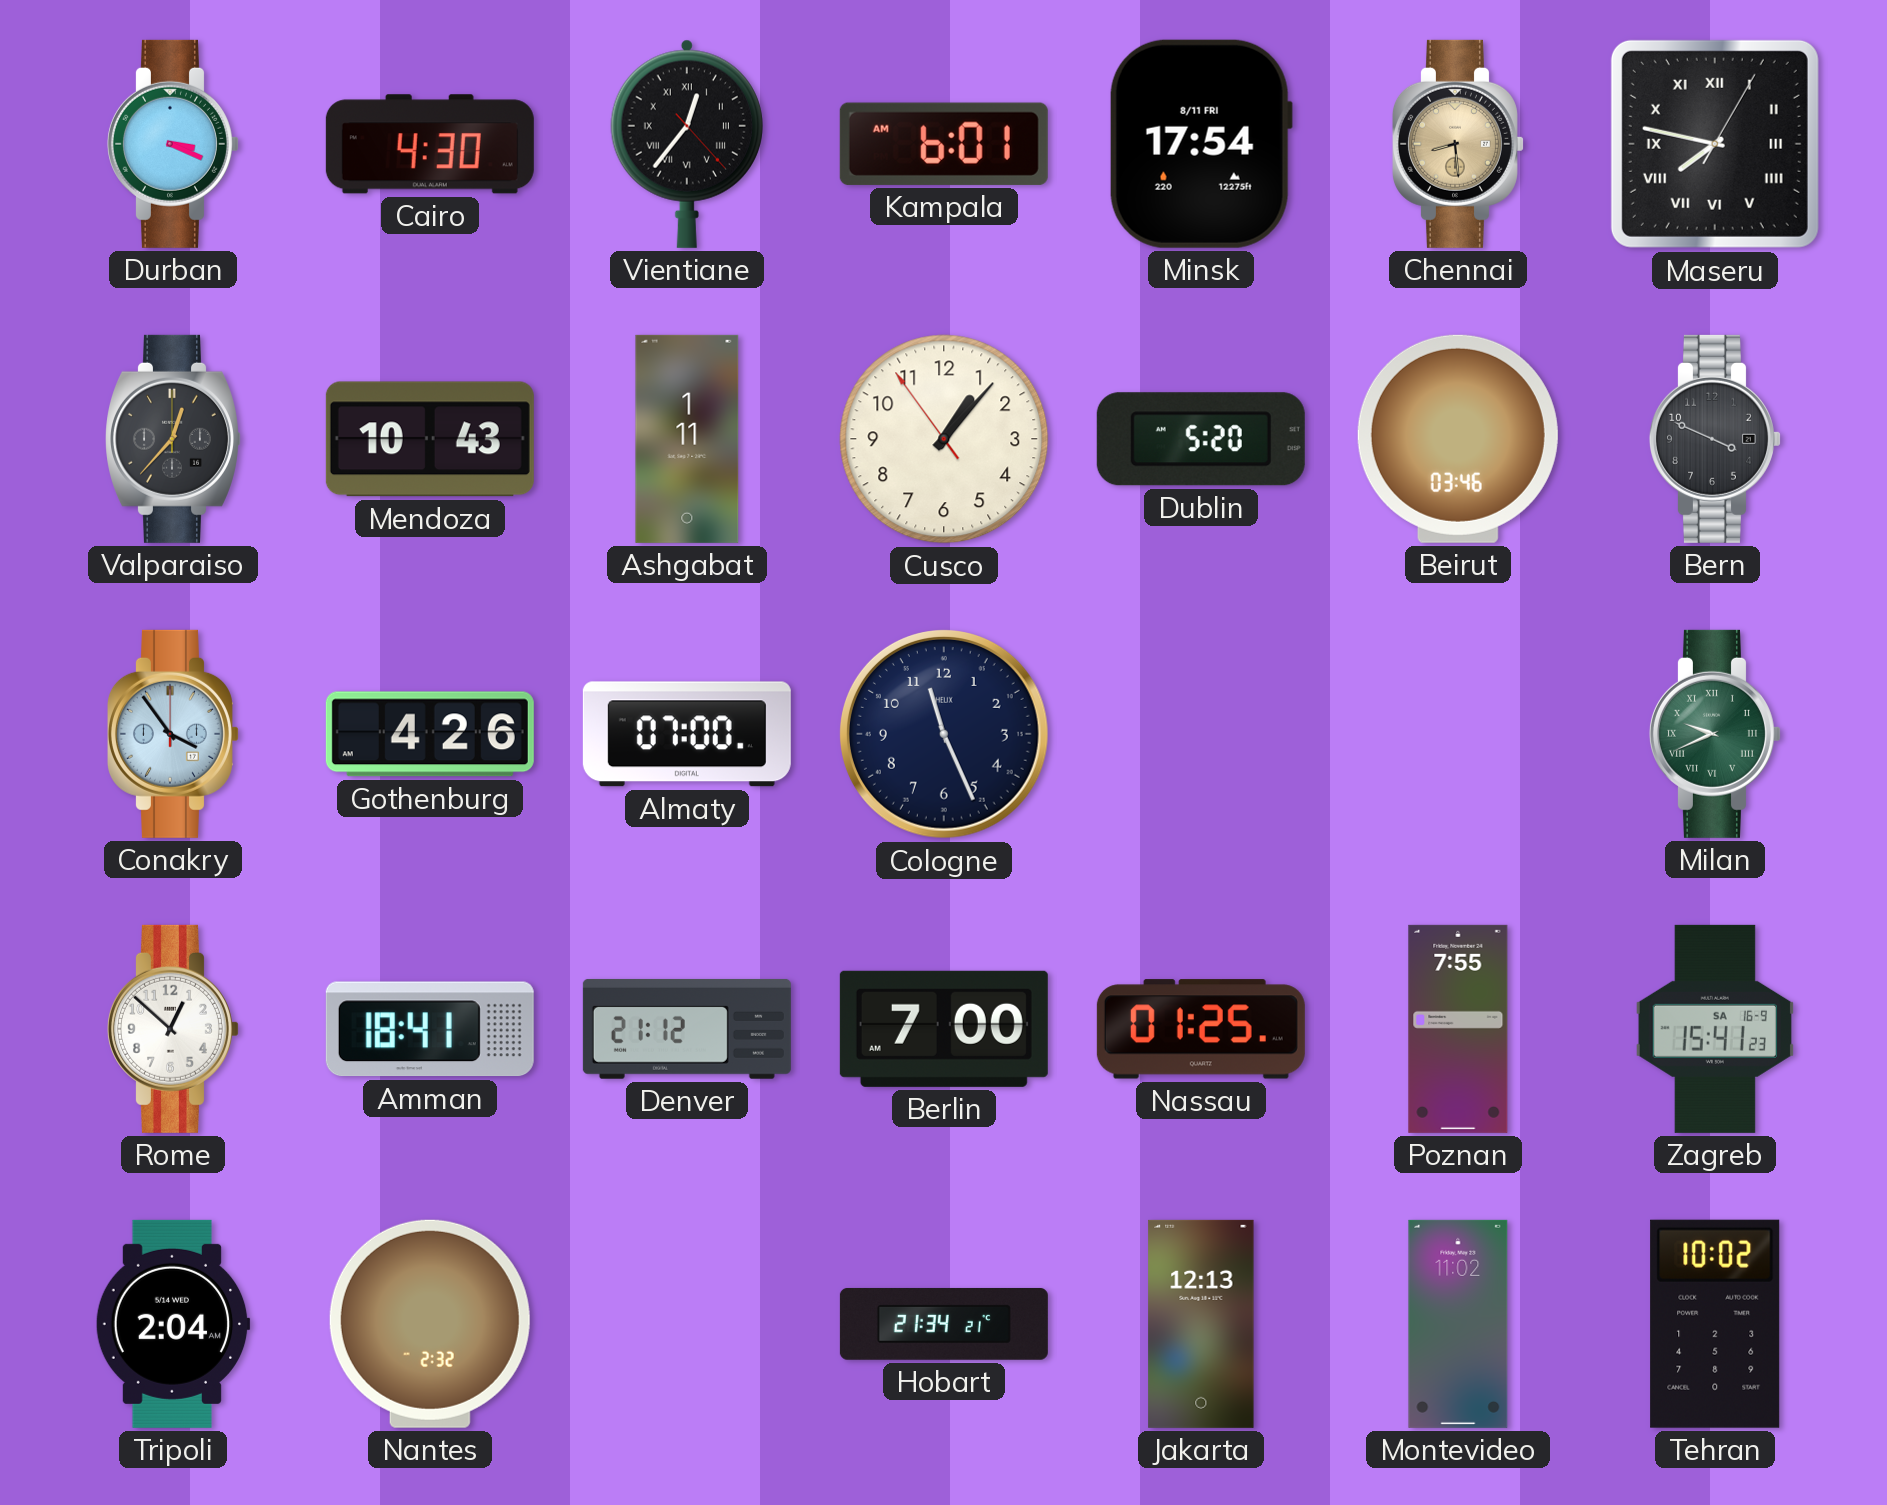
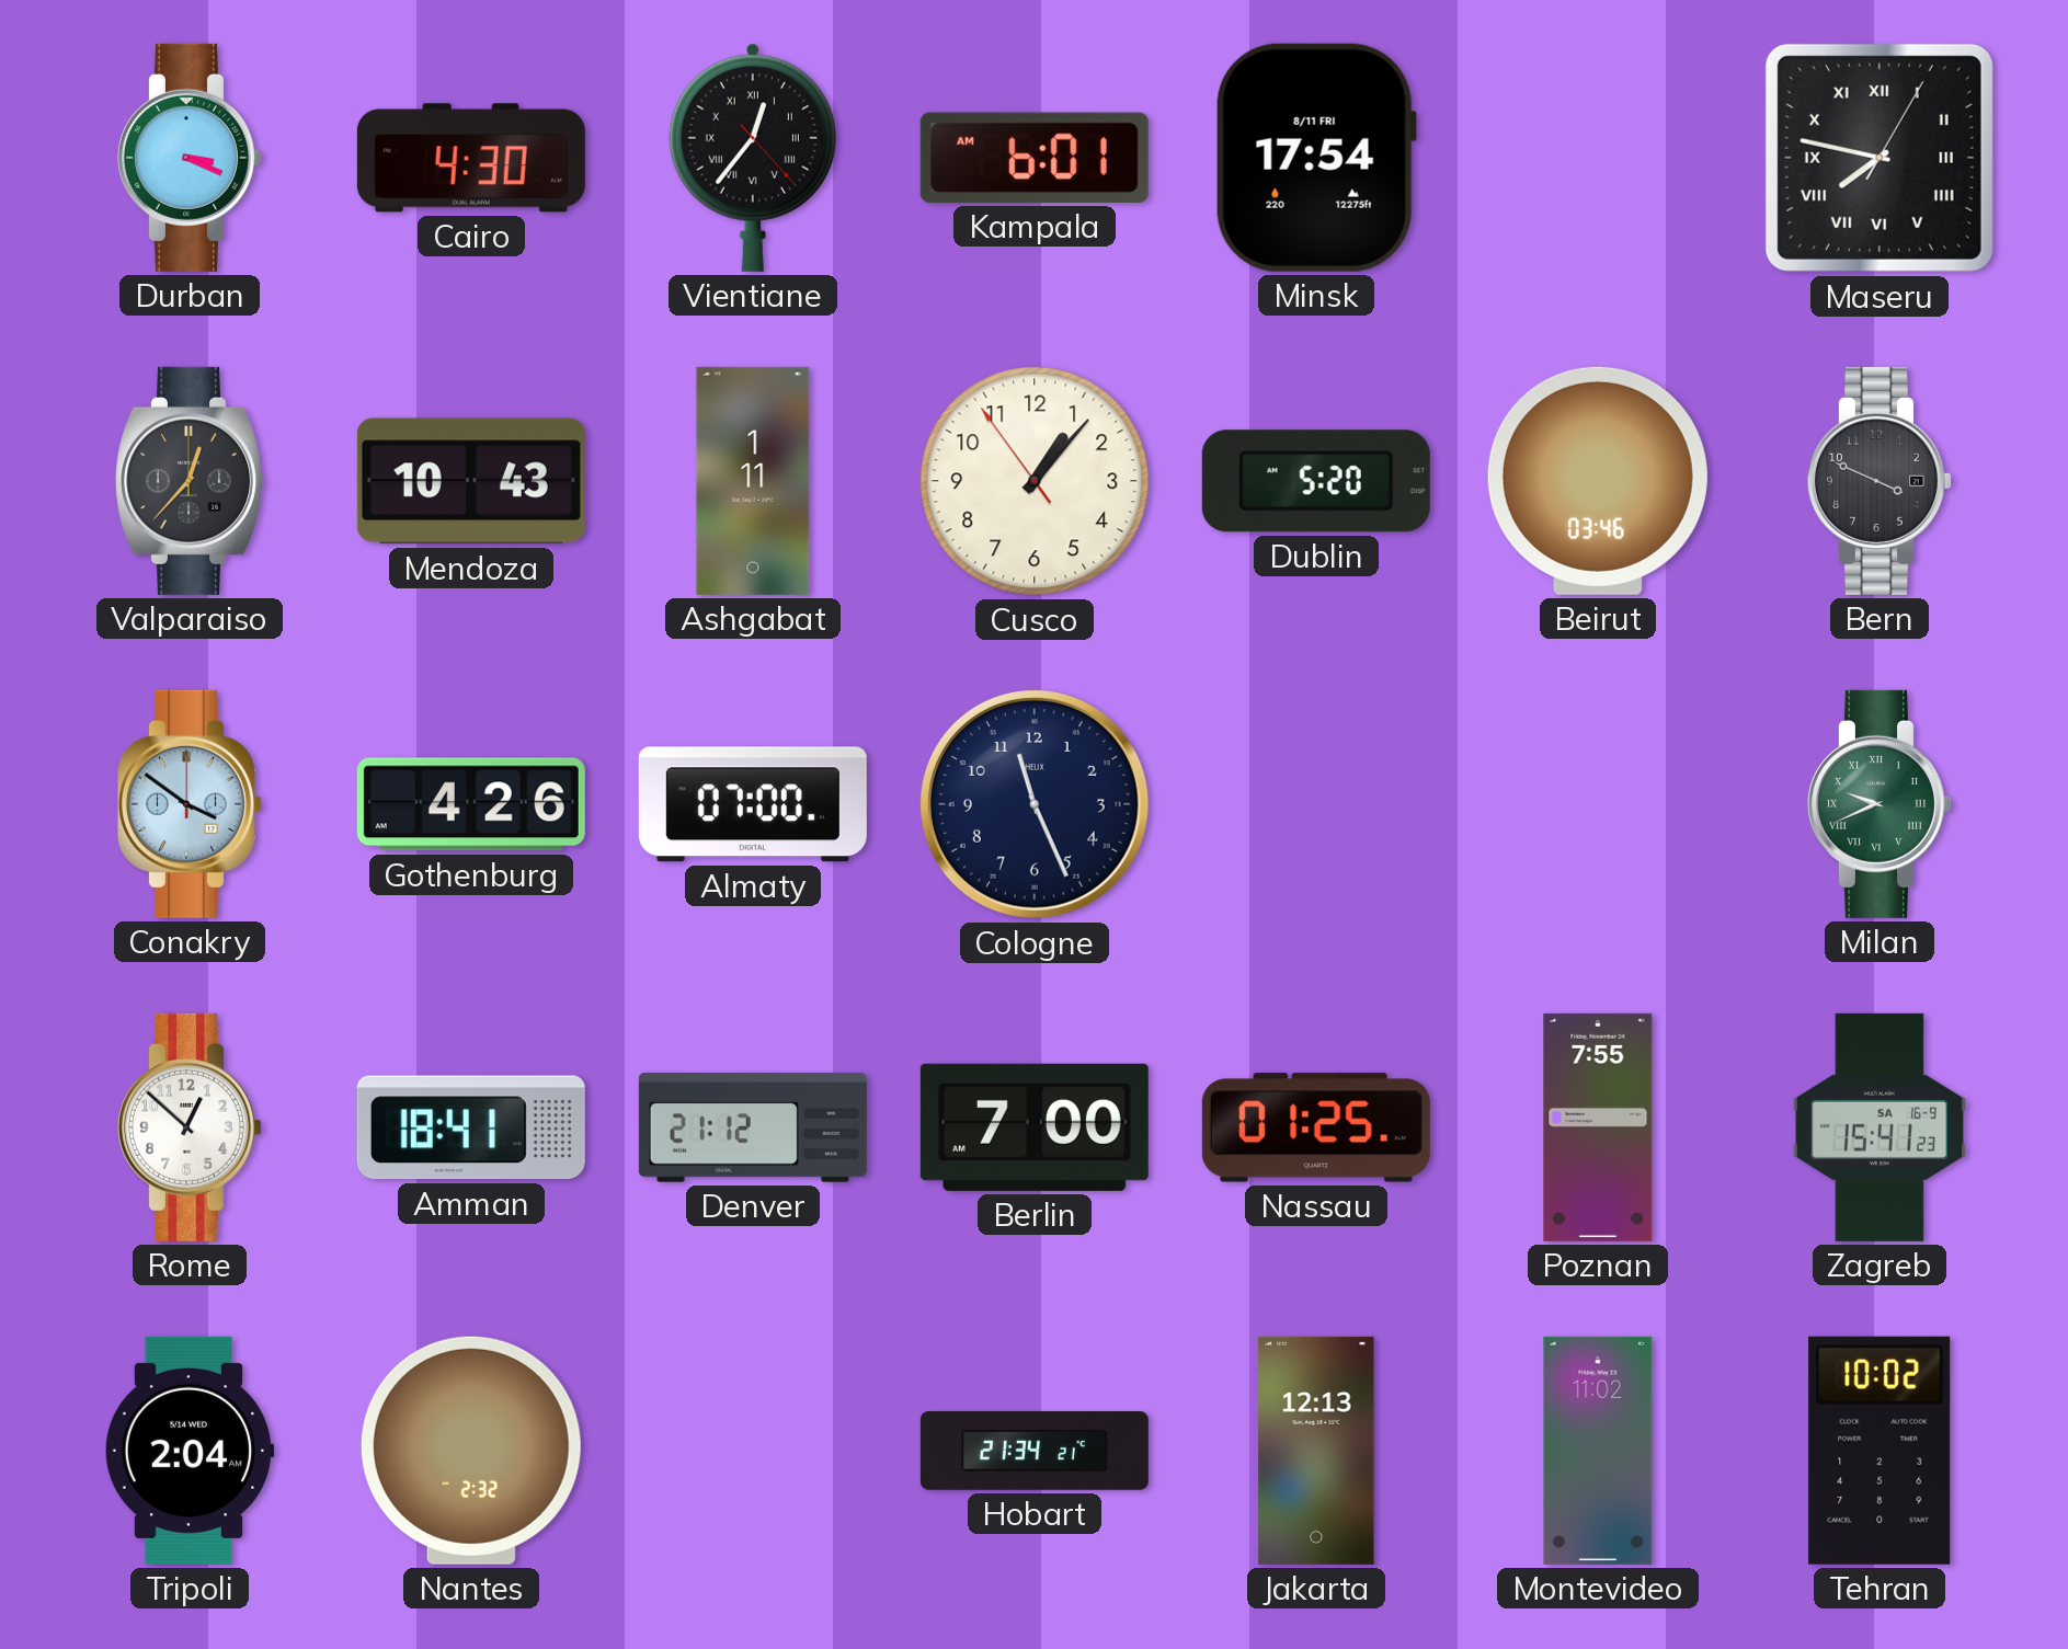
Chennai: 8:29 -> none
Conakry: 3:54 -> 3:51
